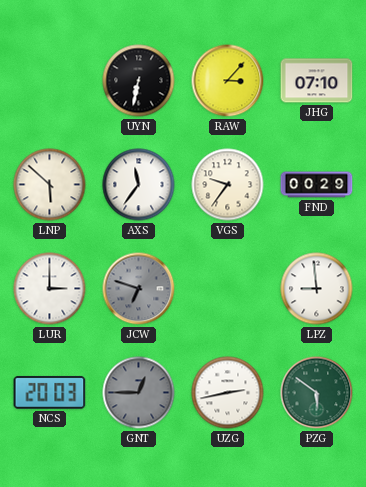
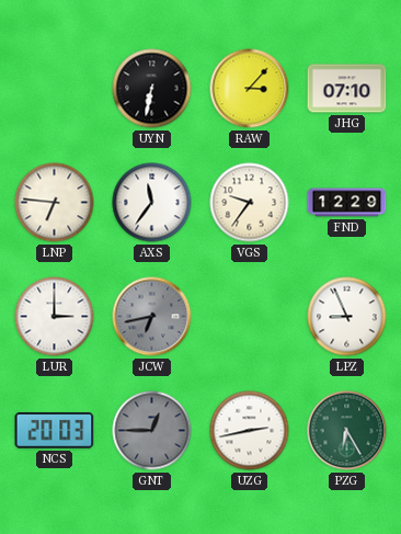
LNP: 5:52 -> 6:46
FND: 00:29 -> 12:29
JCW: 6:48 -> 6:43
LPZ: 8:59 -> 8:56
PZG: 5:51 -> 6:25
